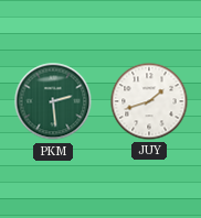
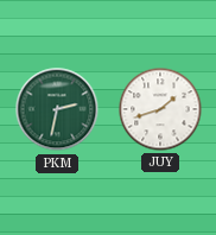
PKM: 2:29 -> 2:32
